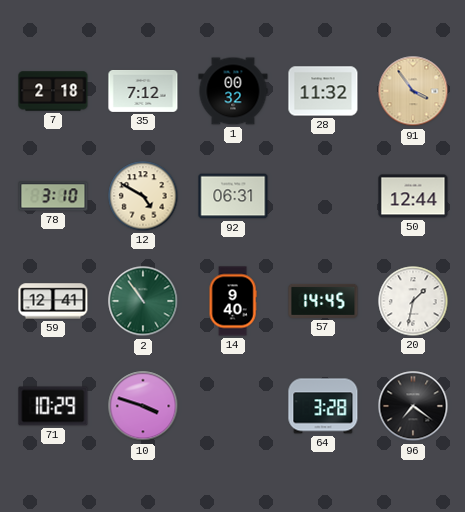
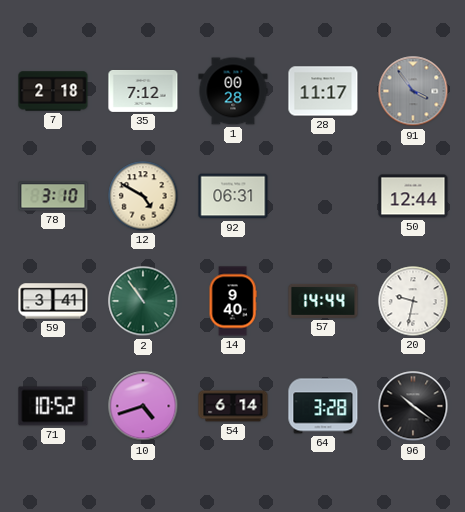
1: 00:32 -> 00:28
28: 11:32 -> 11:17
91 dial: champagne -> grey
59: 12:41 -> 3:41
57: 14:45 -> 14:44
20: 1:32 -> 9:32
71: 10:29 -> 10:52
10: 3:48 -> 4:42
54: none -> 6:14
96: 7:21 -> 10:21
